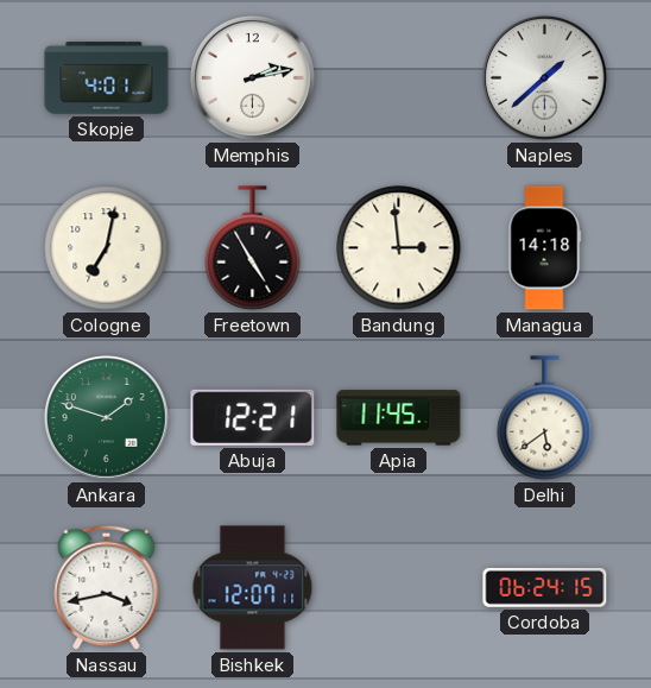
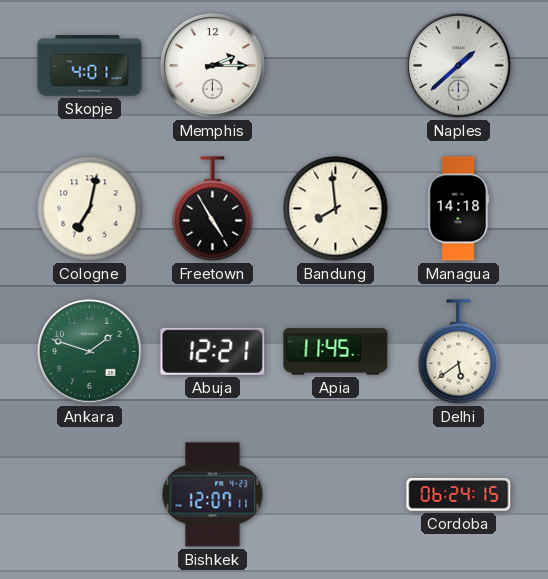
Memphis: 2:13 -> 2:15
Bandung: 2:59 -> 7:59
Nassau: 3:43 -> none
